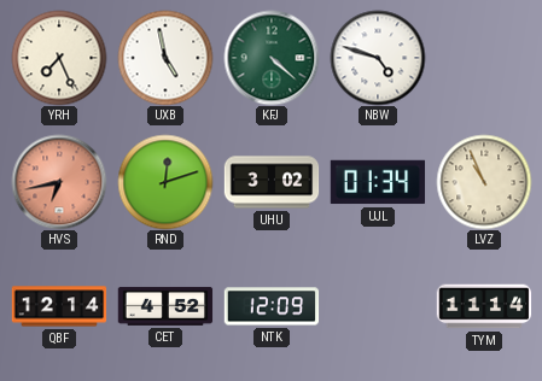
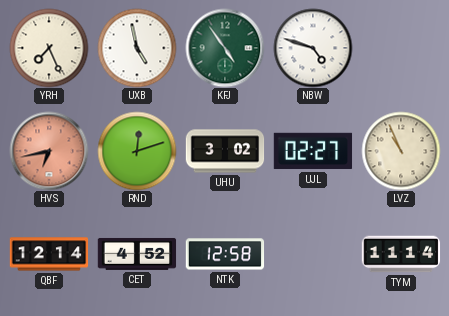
KFJ: 4:22 -> 4:54
UJL: 01:34 -> 02:27
NTK: 12:09 -> 12:58
